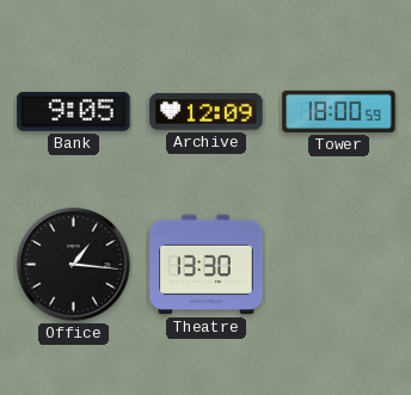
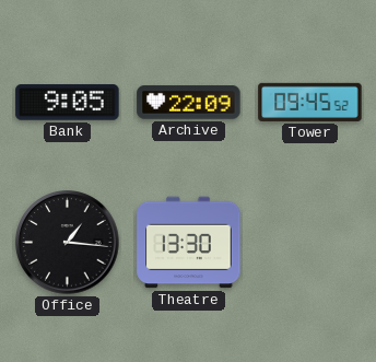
Archive: 12:09 -> 22:09
Tower: 18:00 -> 09:45
